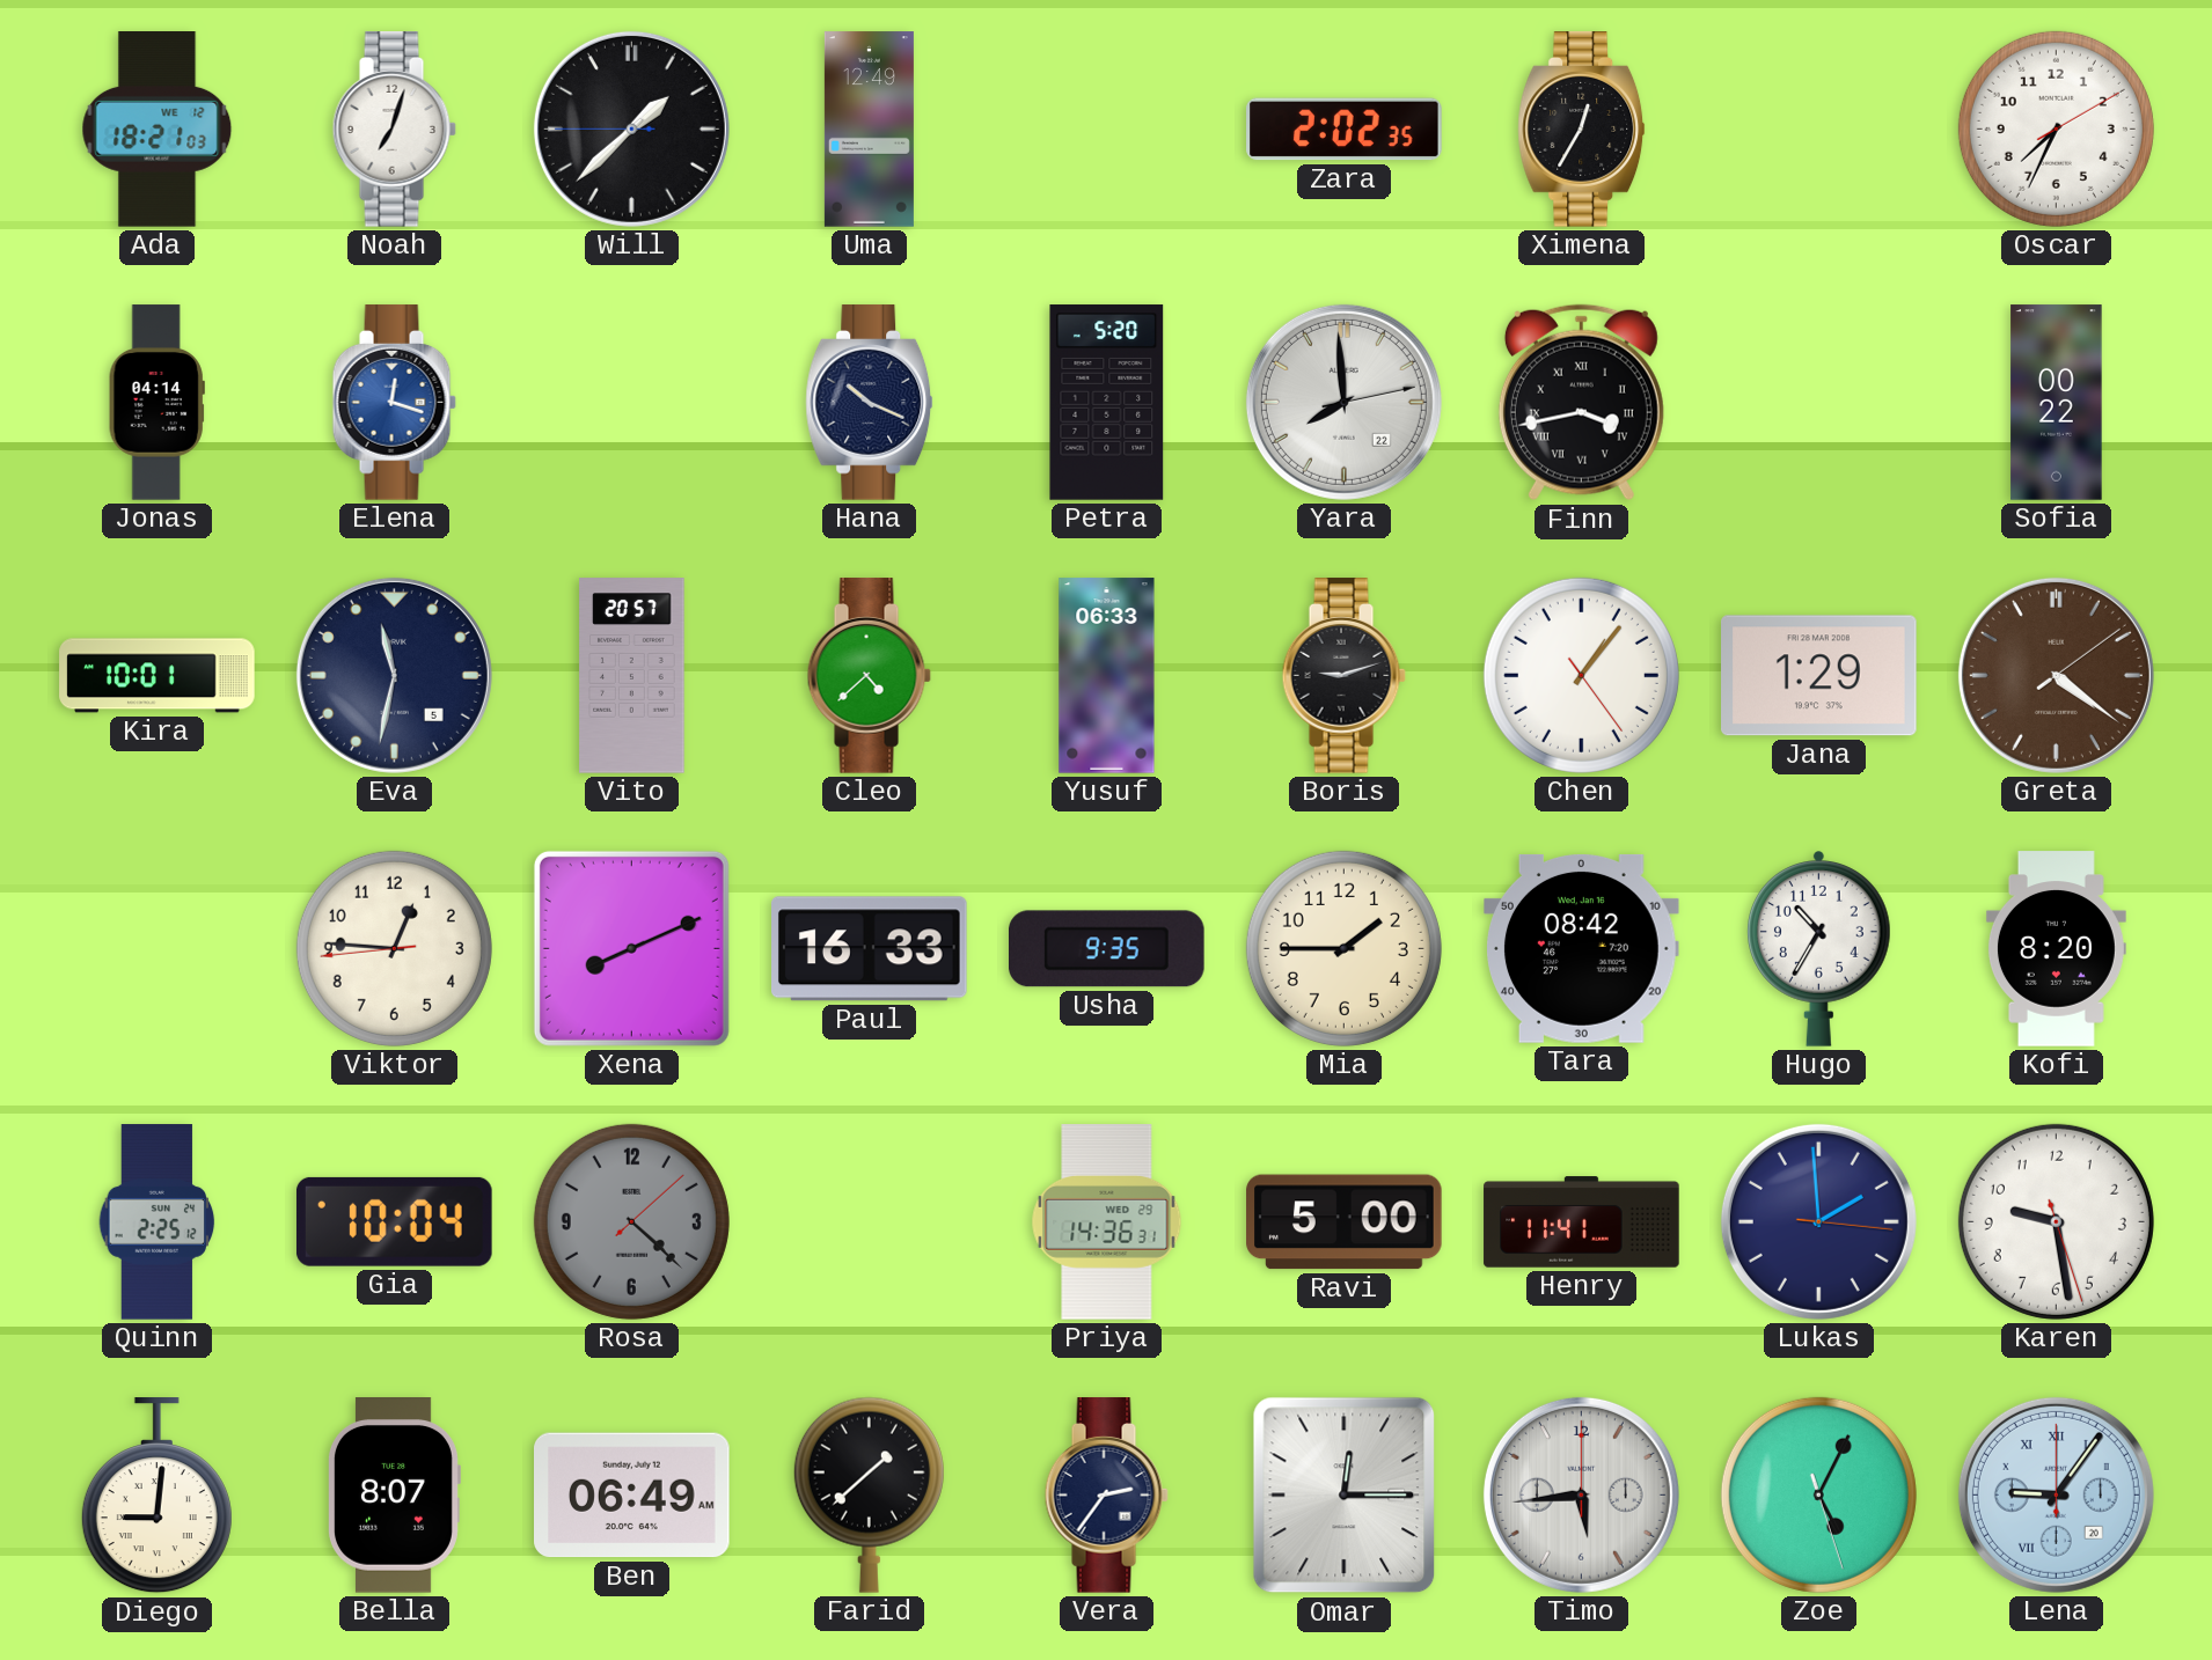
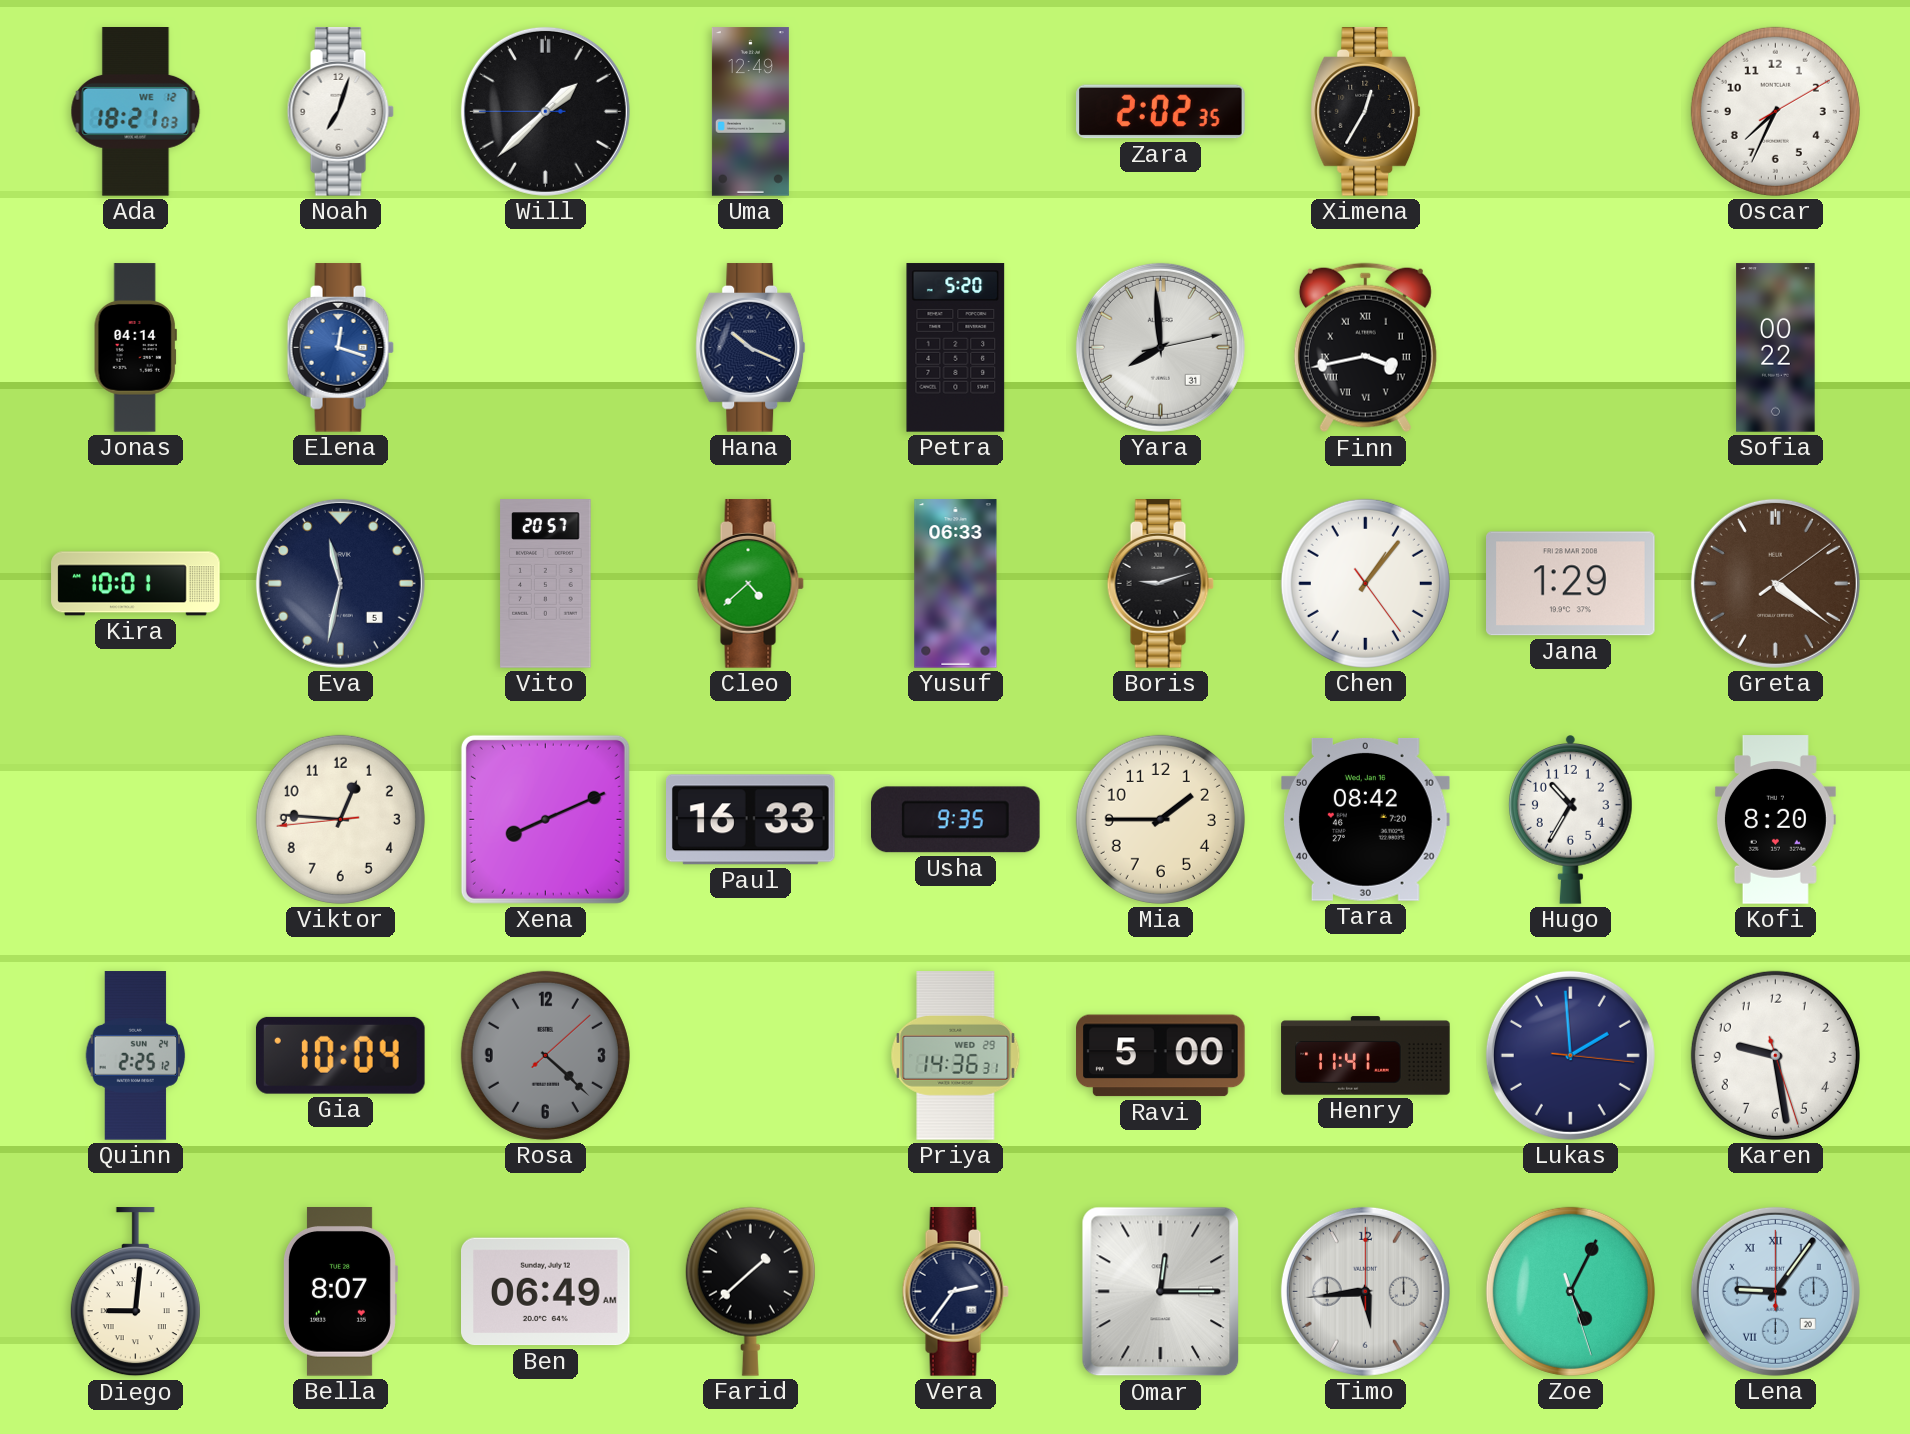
Yara date: 22 -> 31
